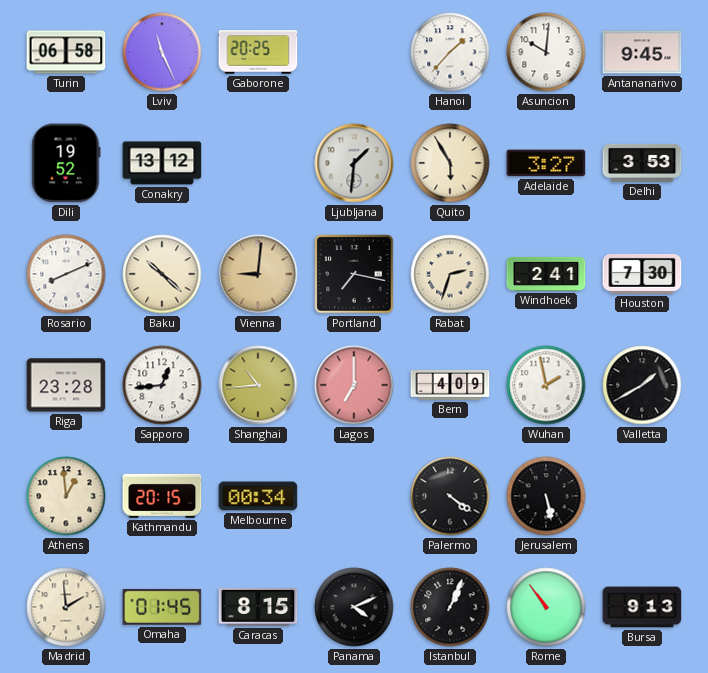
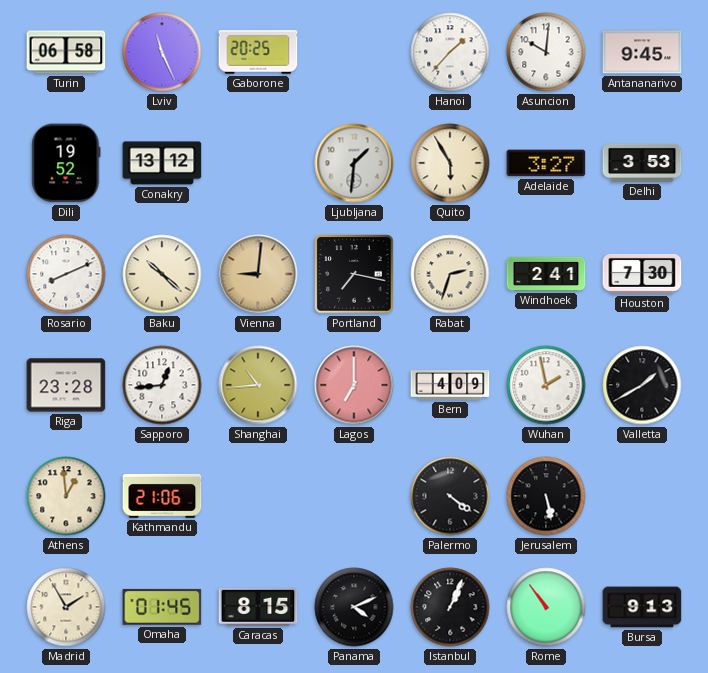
Kathmandu: 20:15 -> 21:06
Melbourne: 00:34 -> none
Madrid: 1:59 -> 1:55
